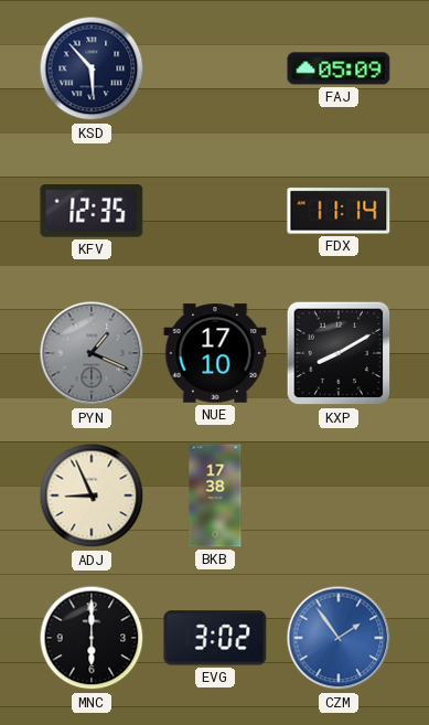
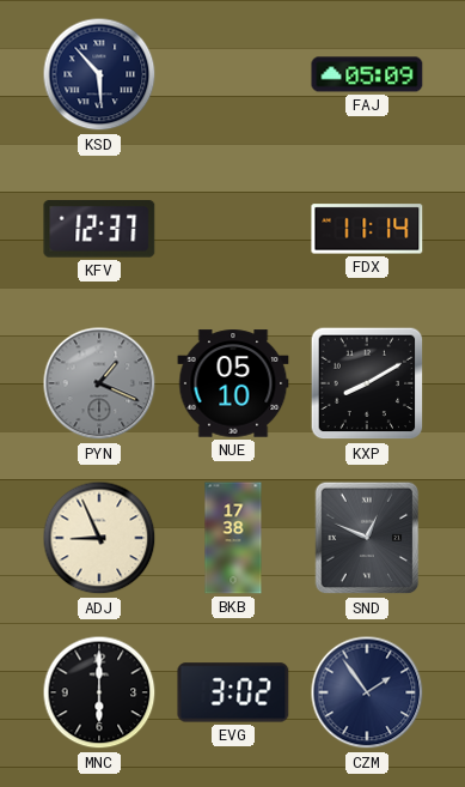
KFV: 12:35 -> 12:37
NUE: 17:10 -> 05:10
SND: none -> 12:49
CZM dial: blue -> navy
